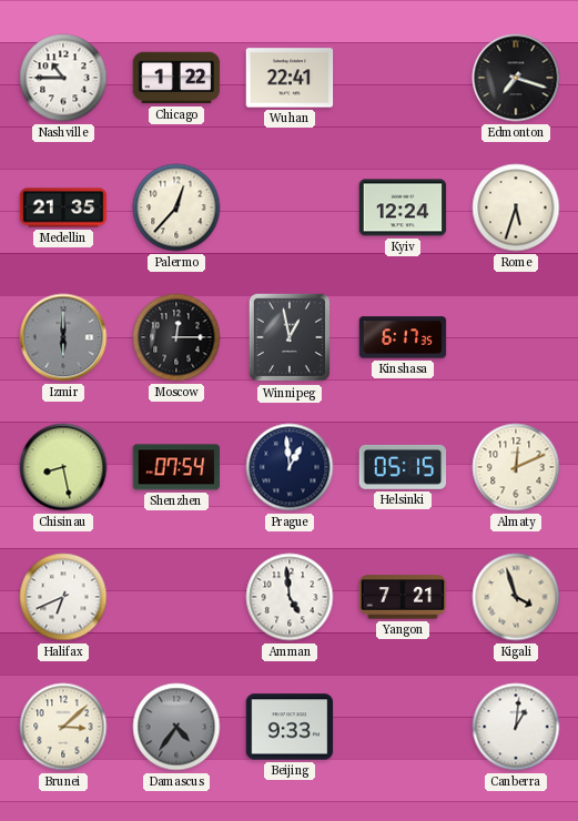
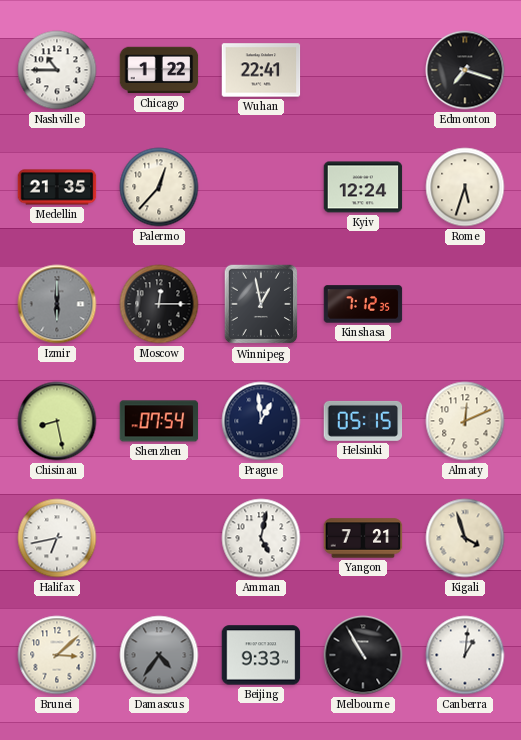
Kinshasa: 6:17 -> 7:12
Halifax: 6:41 -> 6:43
Amman: 4:59 -> 5:02
Melbourne: none -> 10:55
